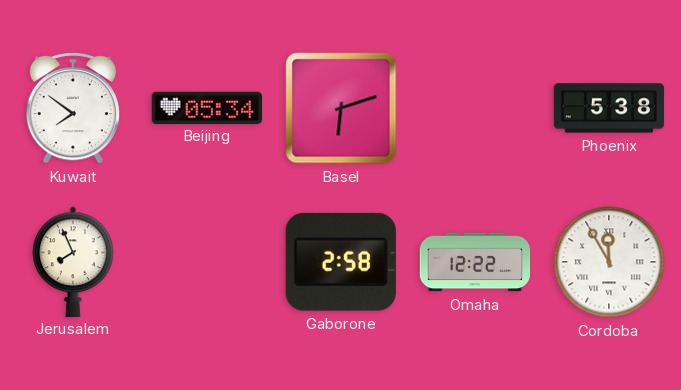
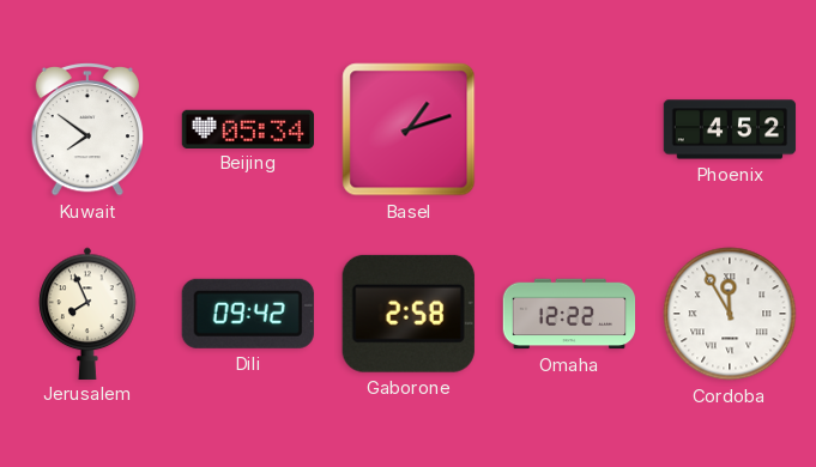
Basel: 6:12 -> 1:12
Phoenix: 5:38 -> 4:52
Dili: none -> 09:42
